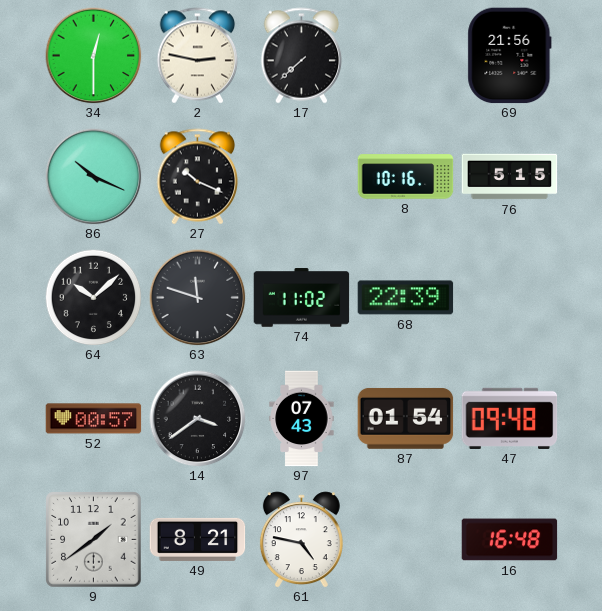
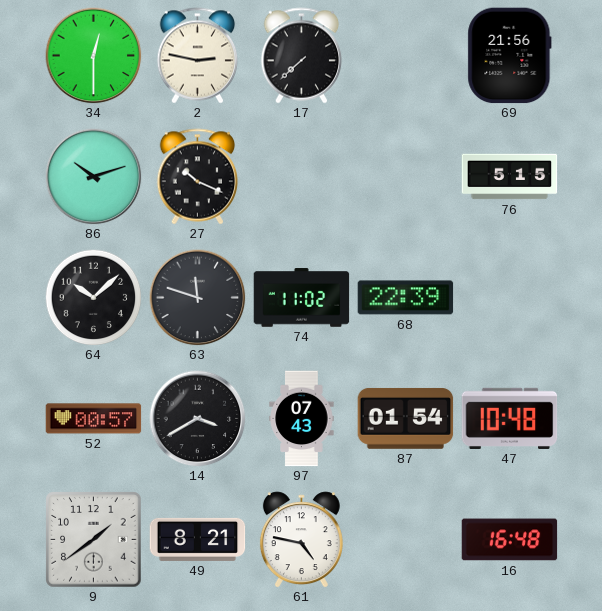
86: 10:19 -> 10:12
8: 10:16 -> none
14: 3:39 -> 3:40
47: 09:48 -> 10:48
